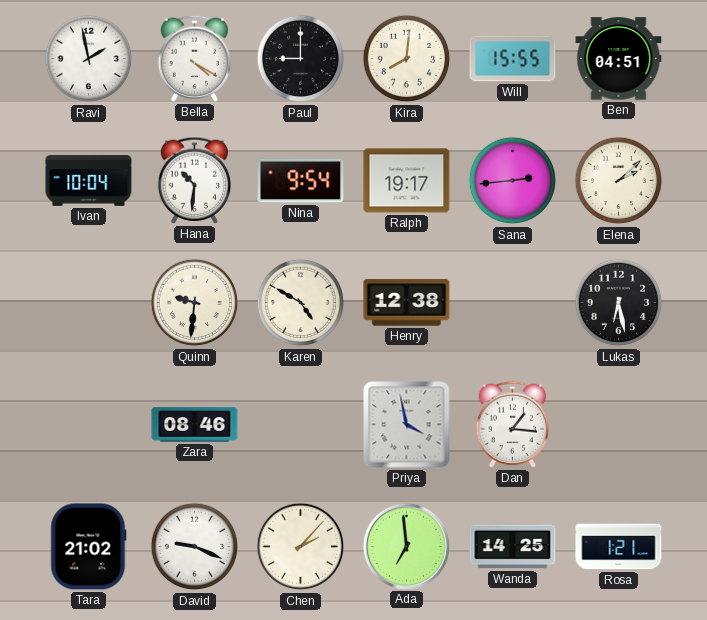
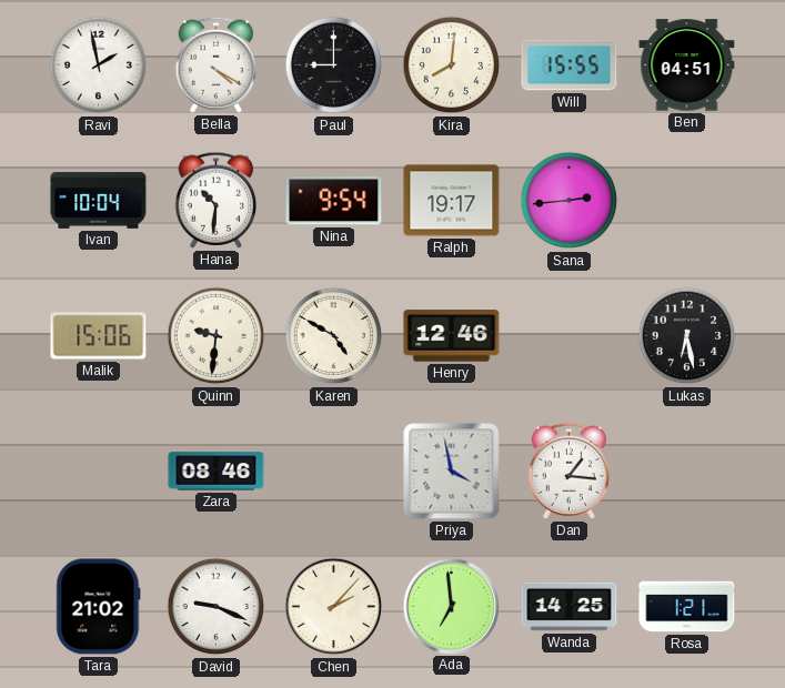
Elena: 2:08 -> none
Malik: none -> 15:06
Henry: 12:38 -> 12:46
